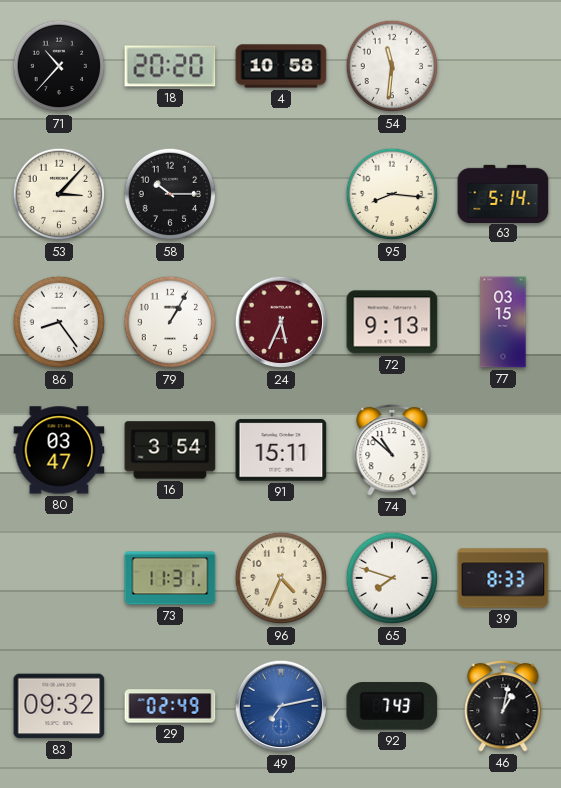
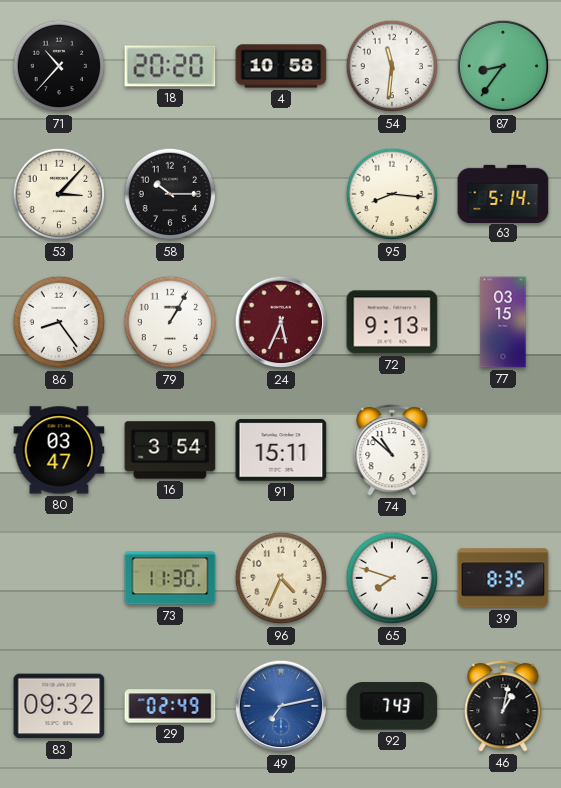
87: none -> 8:36
73: 11:31 -> 11:30
39: 8:33 -> 8:35
